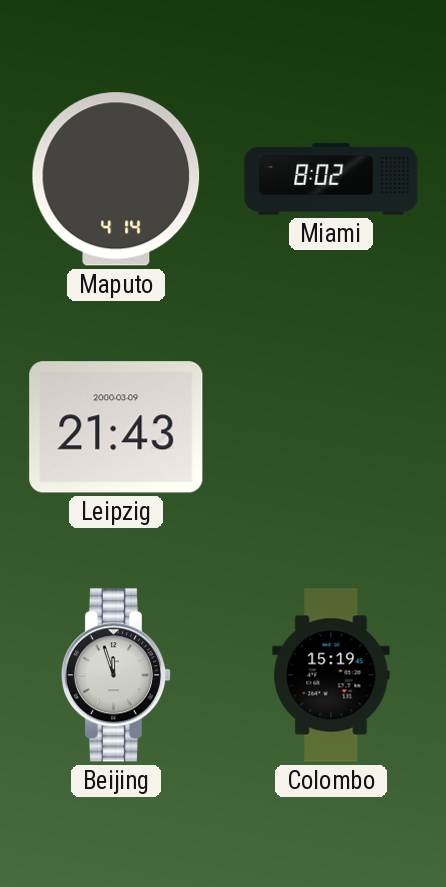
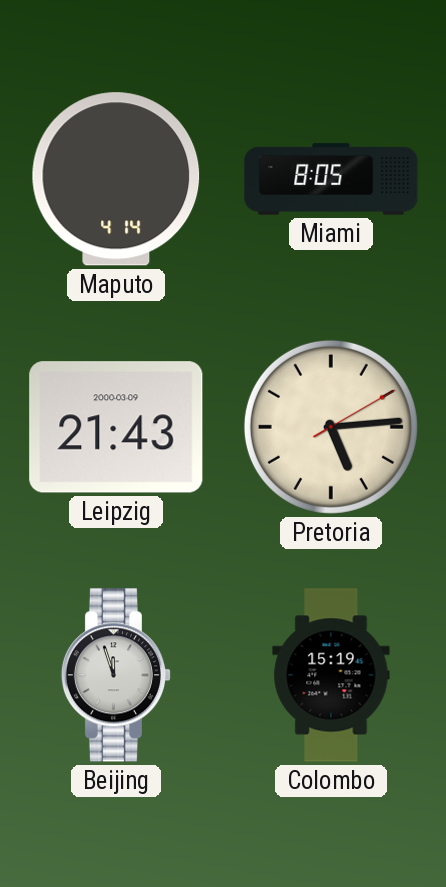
Miami: 8:02 -> 8:05
Pretoria: none -> 5:14
